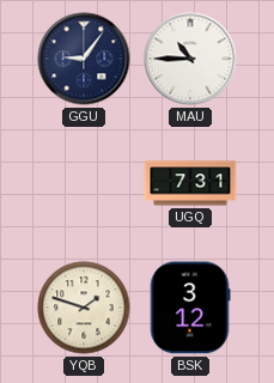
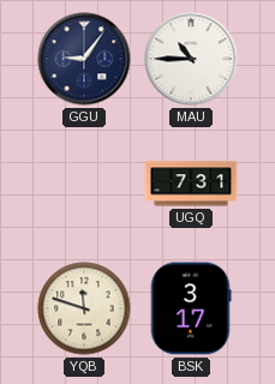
YQB: 1:48 -> 11:48
BSK: 3:12 -> 3:17
